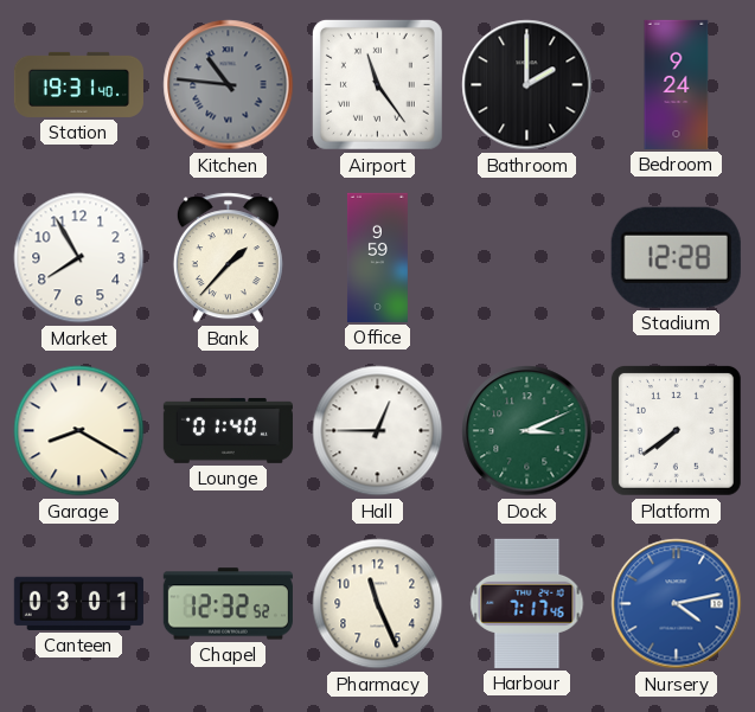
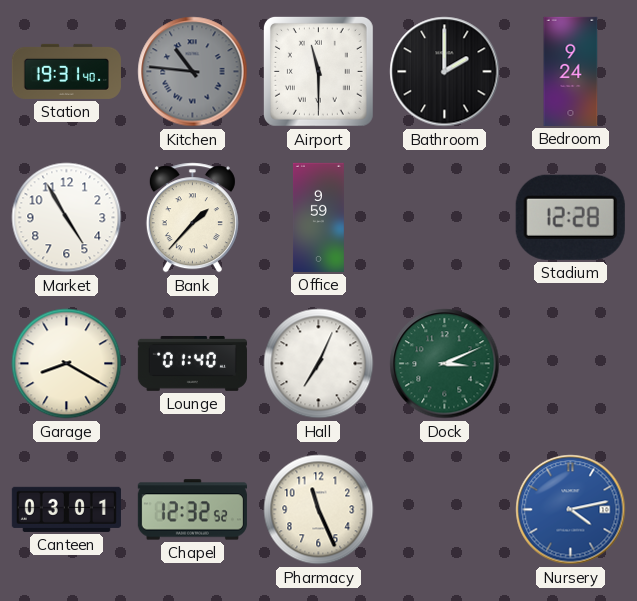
Airport: 11:24 -> 11:30
Market: 7:55 -> 4:55
Hall: 12:45 -> 7:04
Platform: 7:39 -> none
Harbour: 7:17 -> none
